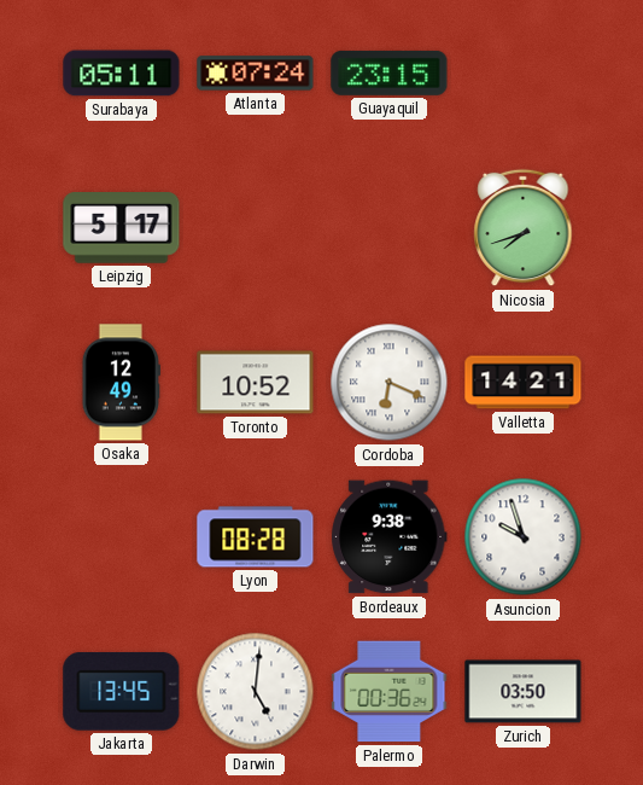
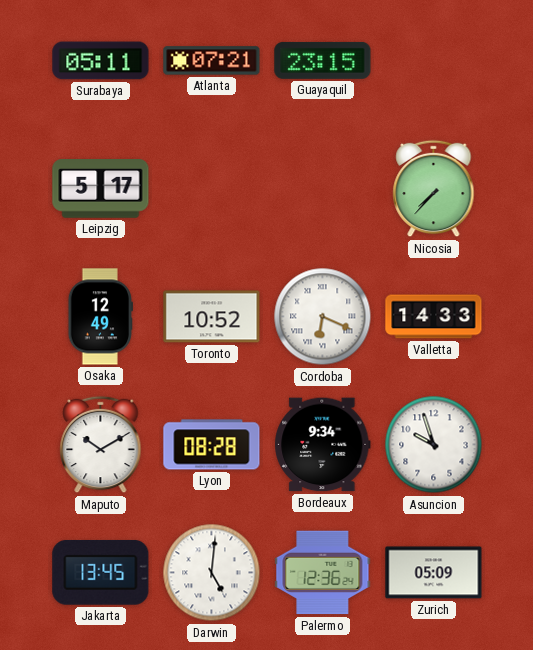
Atlanta: 07:24 -> 07:21
Nicosia: 7:42 -> 7:37
Valletta: 14:21 -> 14:33
Maputo: none -> 10:10
Bordeaux: 9:38 -> 9:34
Palermo: 00:36 -> 12:36
Zurich: 03:50 -> 05:09
